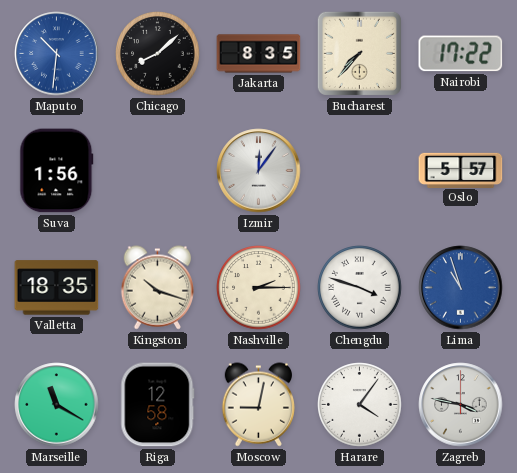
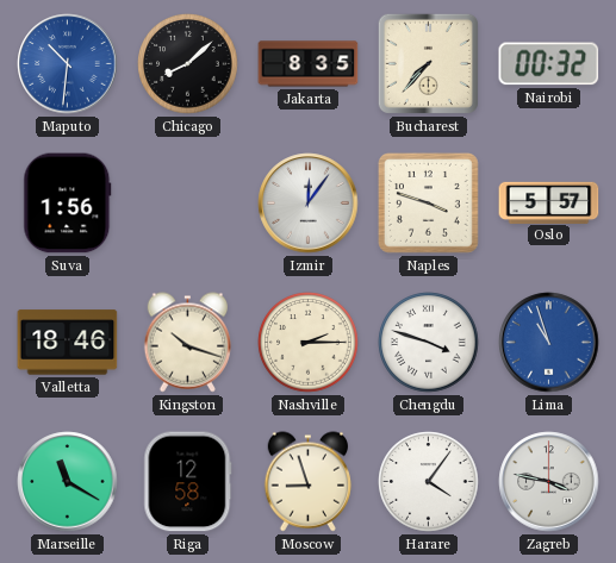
Nairobi: 17:22 -> 00:32
Naples: none -> 3:48
Valletta: 18:35 -> 18:46
Moscow: 9:02 -> 8:57
